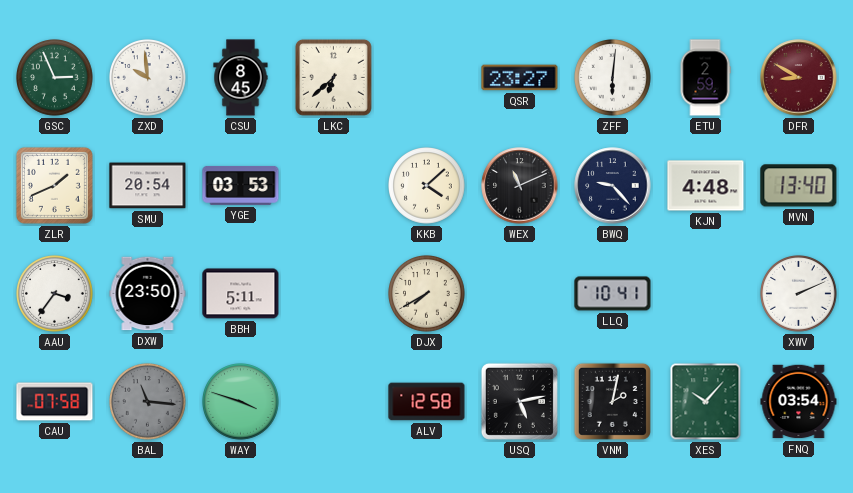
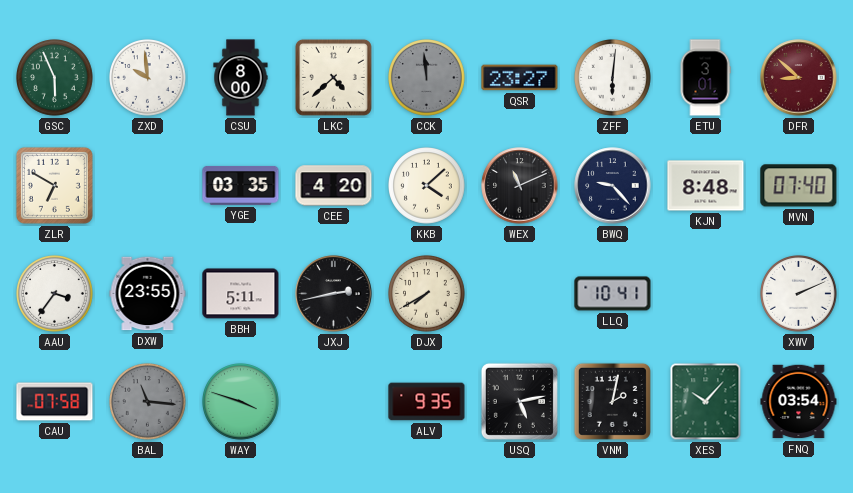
GSC: 2:56 -> 5:56
CSU: 8:45 -> 8:00
LKC: 6:38 -> 4:38
CCK: none -> 11:59
ETU: 2:59 -> 3:01
DFR: 8:50 -> 8:52
ZLR: 1:41 -> 6:50
SMU: 20:54 -> none
YGE: 03:53 -> 03:35
CEE: none -> 4:20
KJN: 4:48 -> 8:48
MVN: 13:40 -> 07:40
DXW: 23:50 -> 23:55
JXJ: none -> 2:43
ALV: 12:58 -> 9:35
